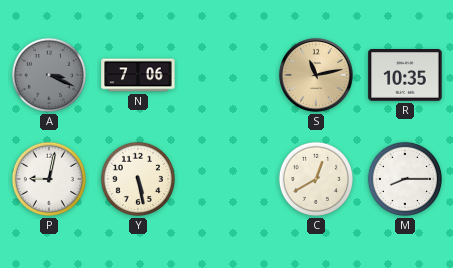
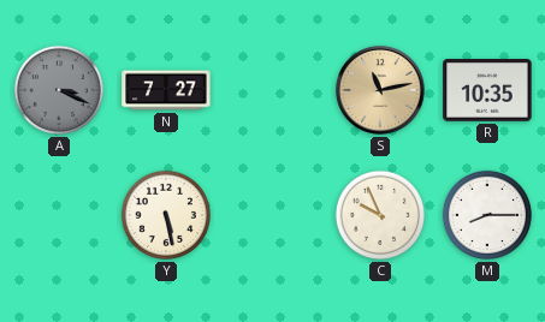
N: 7:06 -> 7:27
P: 9:02 -> none
C: 12:40 -> 9:56
